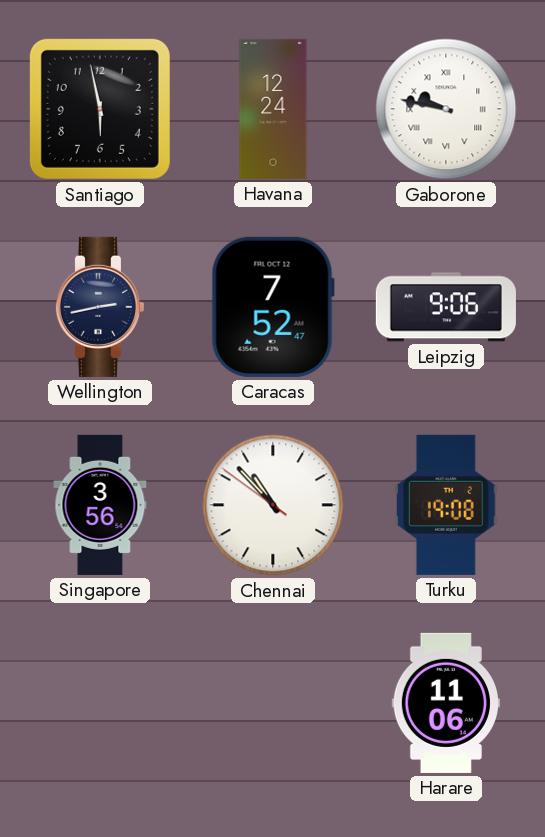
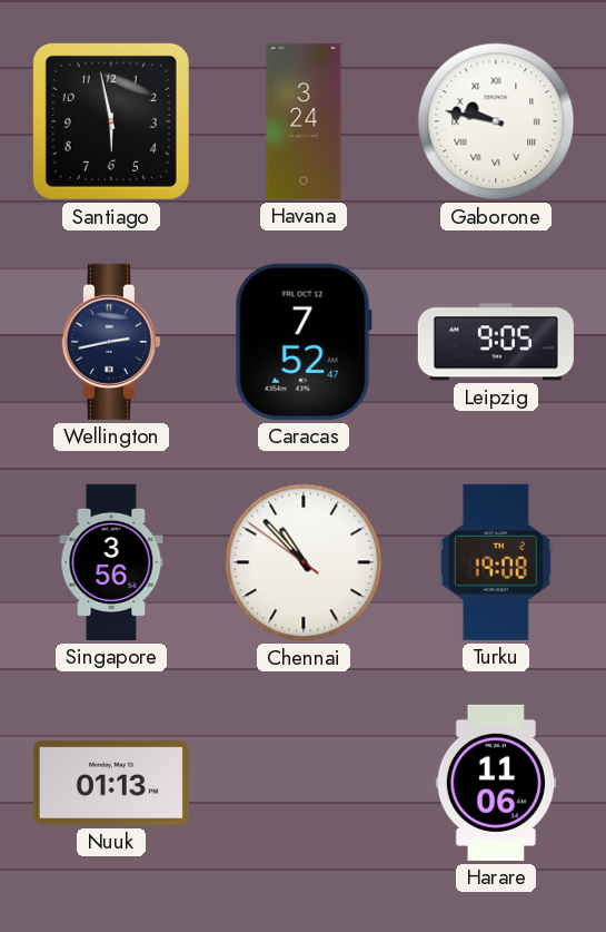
Havana: 12:24 -> 3:24
Leipzig: 9:06 -> 9:05
Nuuk: none -> 01:13
